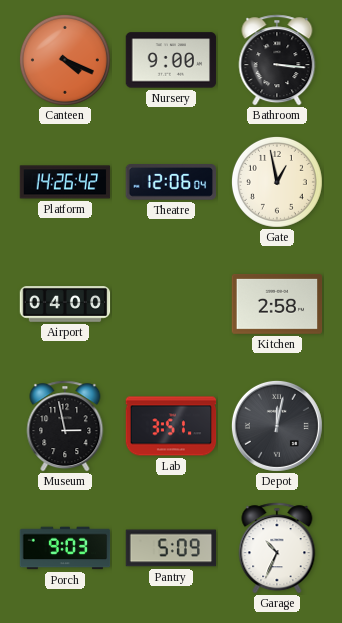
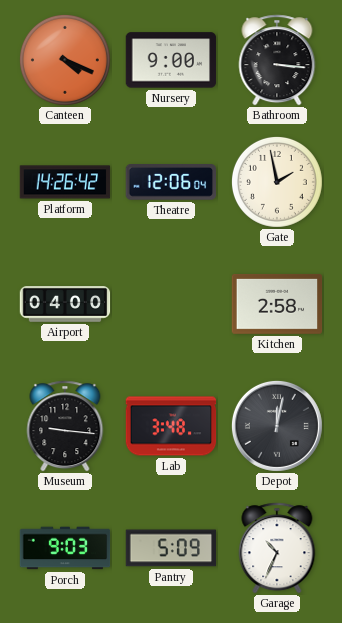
Gate: 12:58 -> 1:58
Museum: 2:58 -> 9:16
Lab: 3:51 -> 3:48
